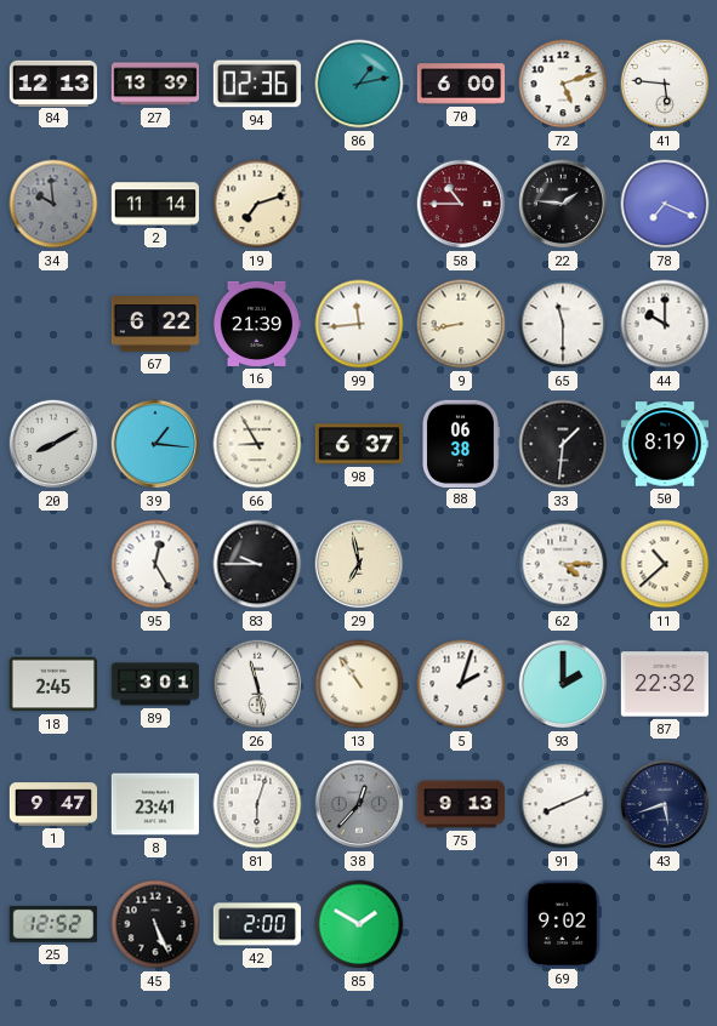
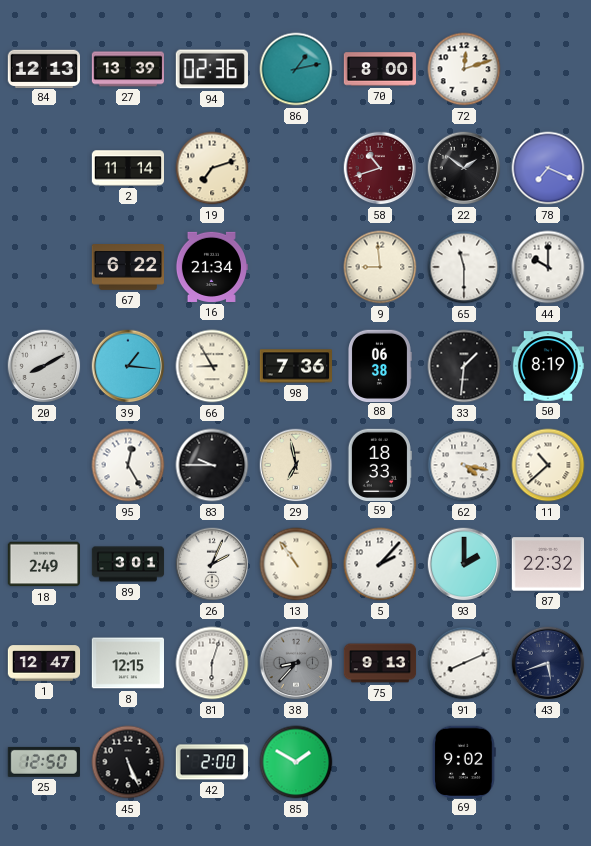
70: 6:00 -> 8:00
72: 5:12 -> 12:12
41: 5:46 -> none
34: 9:59 -> none
58: 10:45 -> 10:42
22: 1:46 -> 1:51
16: 21:39 -> 21:34
99: 11:44 -> none
9: 8:43 -> 8:59
98: 6:37 -> 7:36
59: none -> 18:33
62: 4:15 -> 4:17
18: 2:45 -> 2:49
26: 11:28 -> 2:04
5: 2:03 -> 2:07
1: 9:47 -> 12:47
8: 23:41 -> 12:15
38: 12:37 -> 8:37
25: 12:52 -> 12:50
